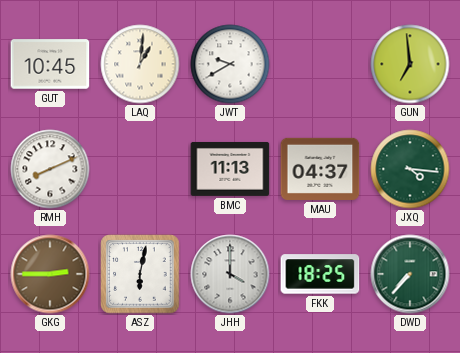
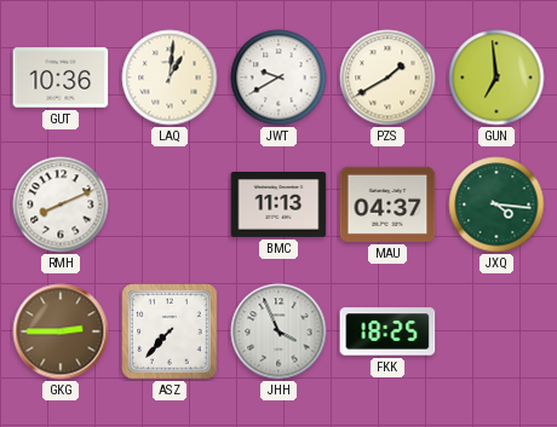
GUT: 10:45 -> 10:36
PZS: none -> 1:40
ASZ: 6:02 -> 7:37
JHH: 4:00 -> 3:56
DWD: 7:37 -> none
